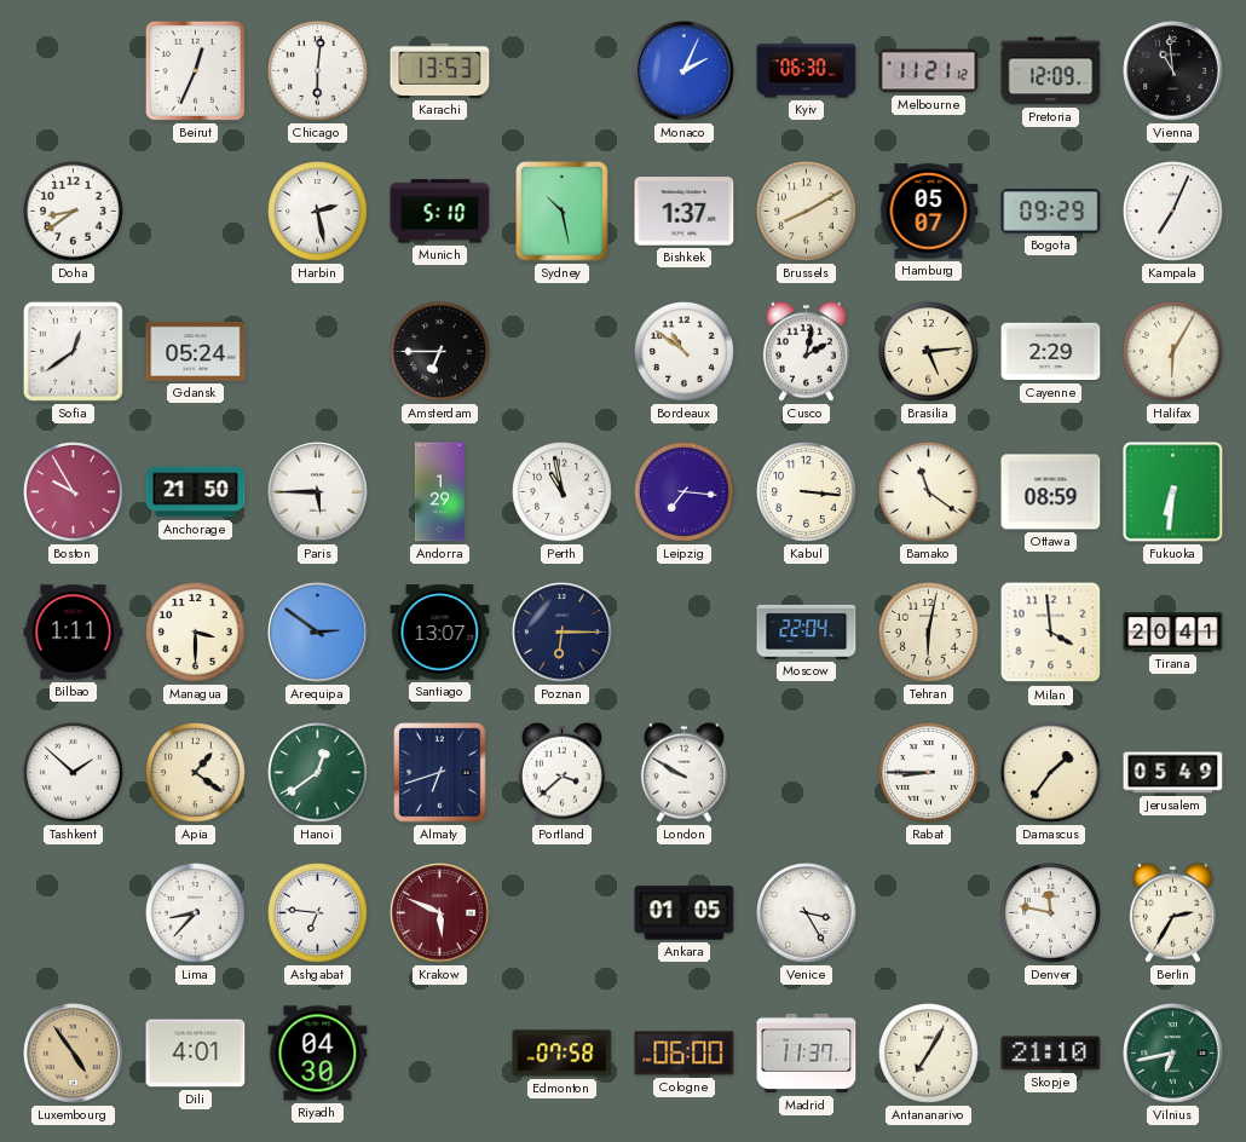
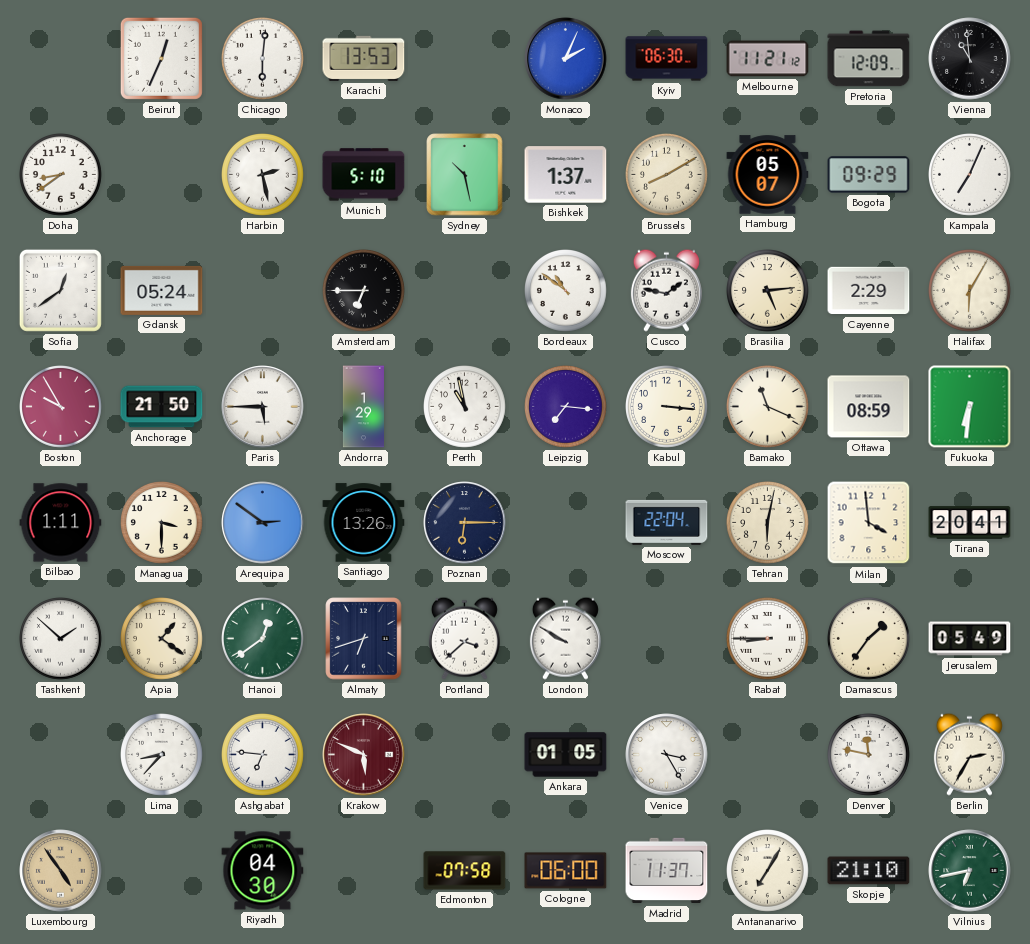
Cusco: 2:02 -> 1:47
Bamako: 11:21 -> 11:19
Santiago: 13:07 -> 13:26
Dili: 4:01 -> none
